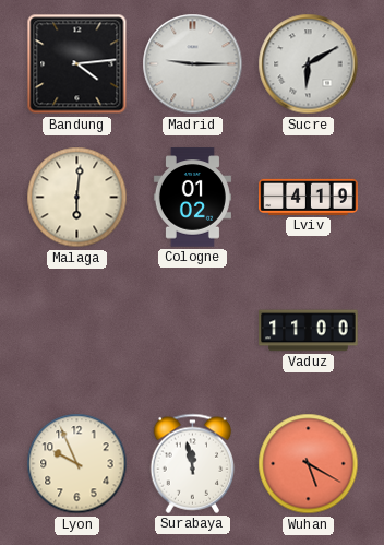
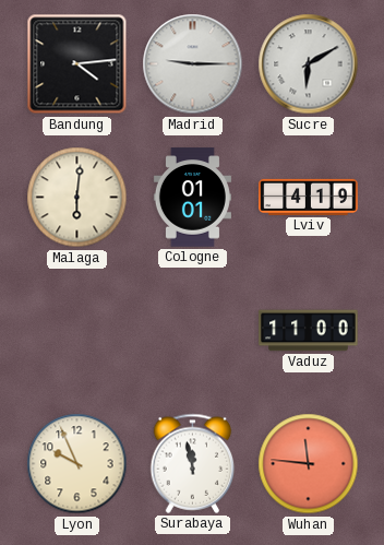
Cologne: 01:02 -> 01:01
Wuhan: 5:20 -> 11:46
